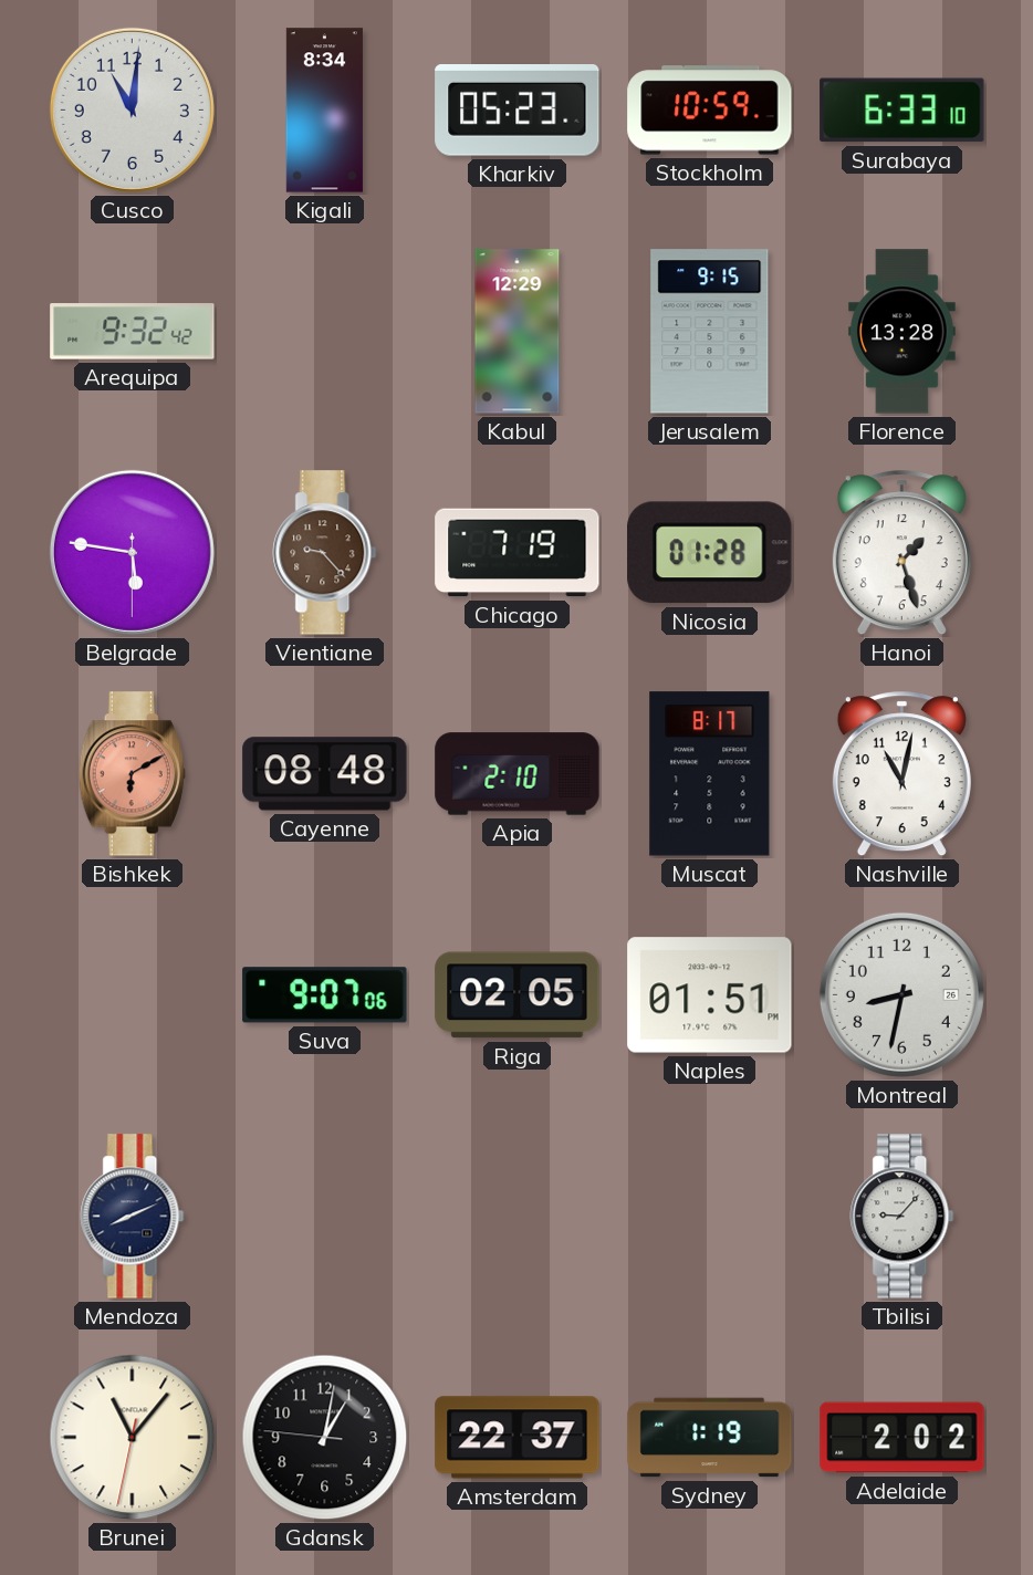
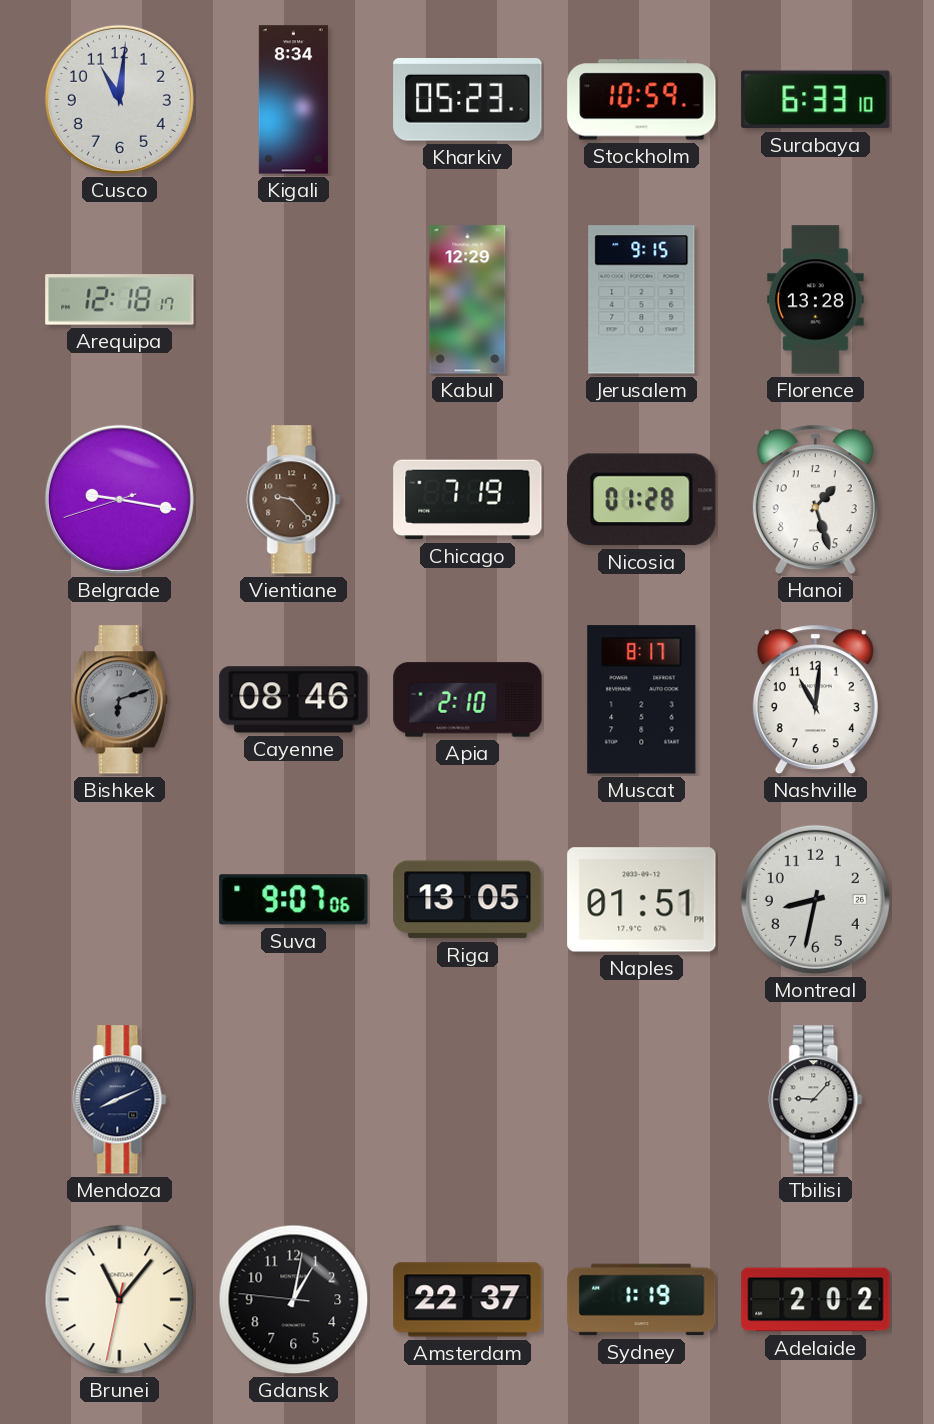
Arequipa: 9:32 -> 12:18
Belgrade: 5:46 -> 9:16
Bishkek: 6:10 -> 6:12
Bishkek dial: salmon -> grey
Cayenne: 08:48 -> 08:46
Nashville: 11:02 -> 11:01
Riga: 02:05 -> 13:05
